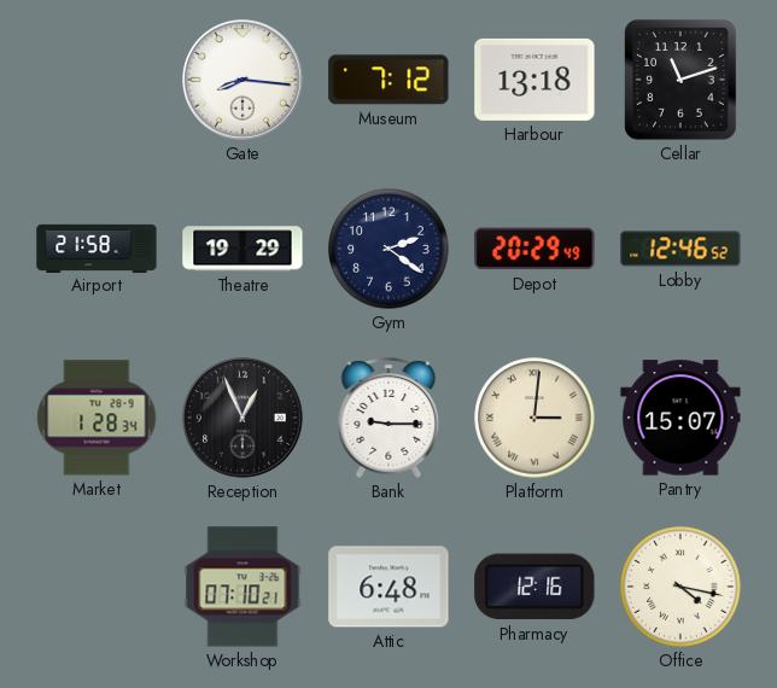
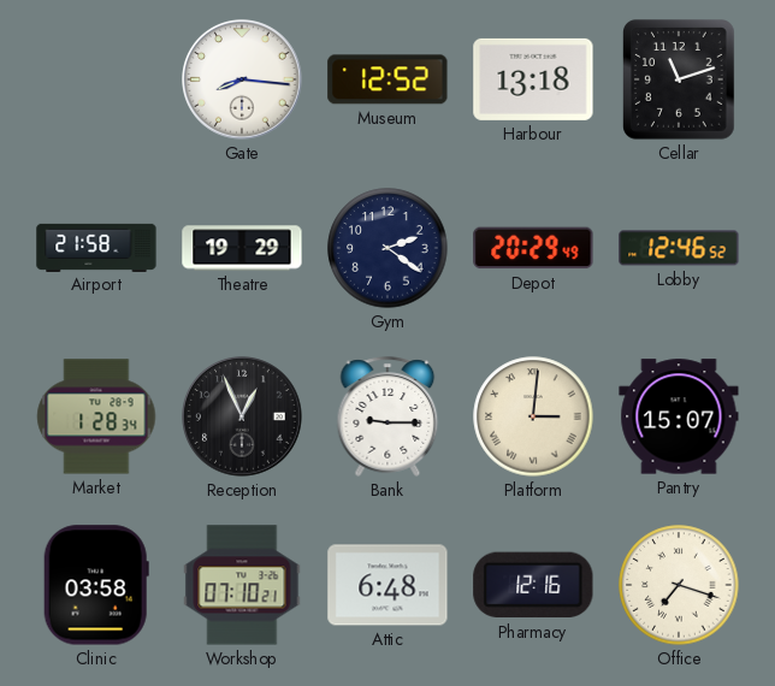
Museum: 7:12 -> 12:52
Clinic: none -> 03:58
Office: 4:17 -> 7:18
